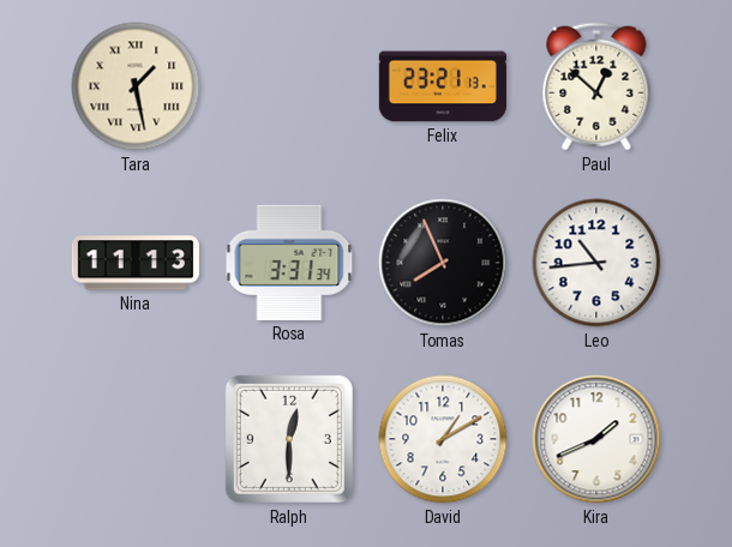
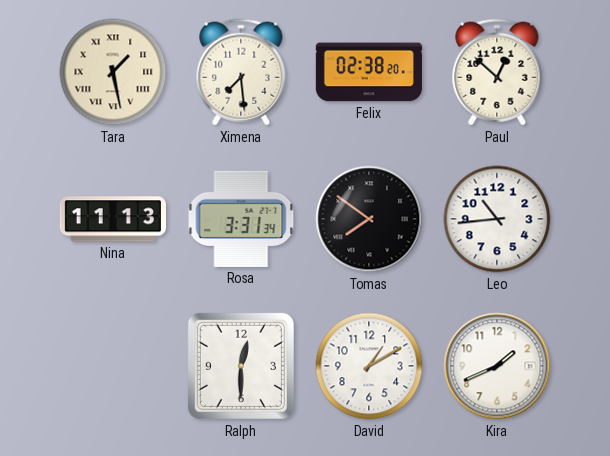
Ximena: none -> 7:29
Felix: 23:21 -> 02:38
Tomas: 7:56 -> 7:51
